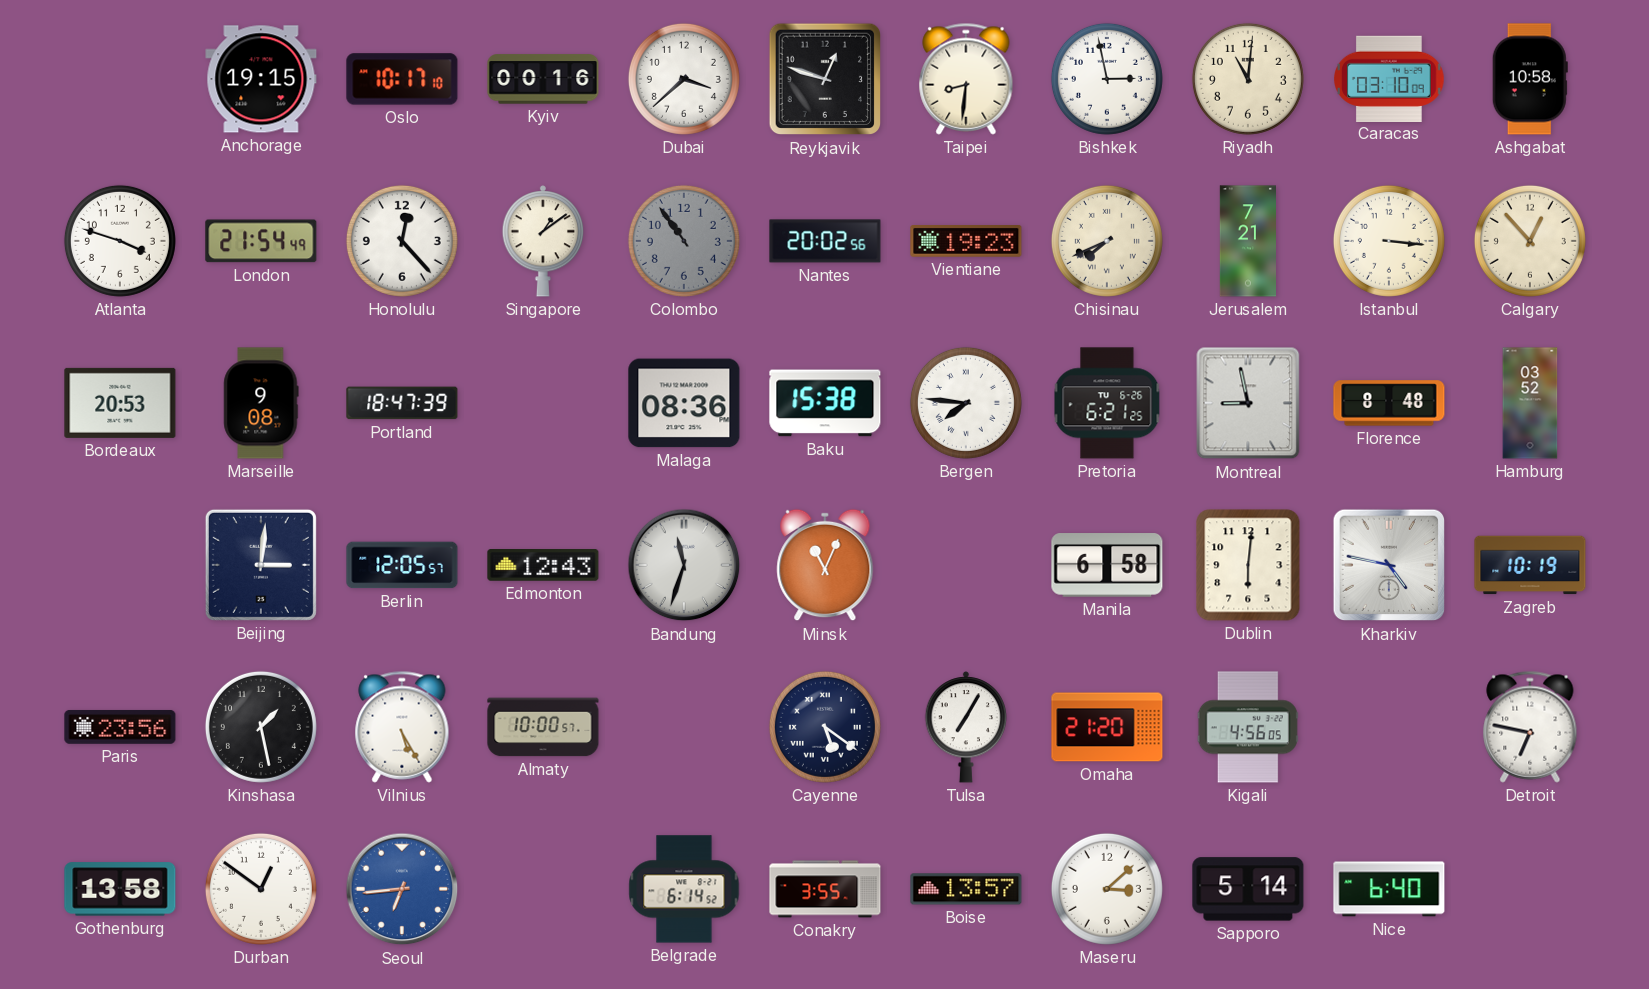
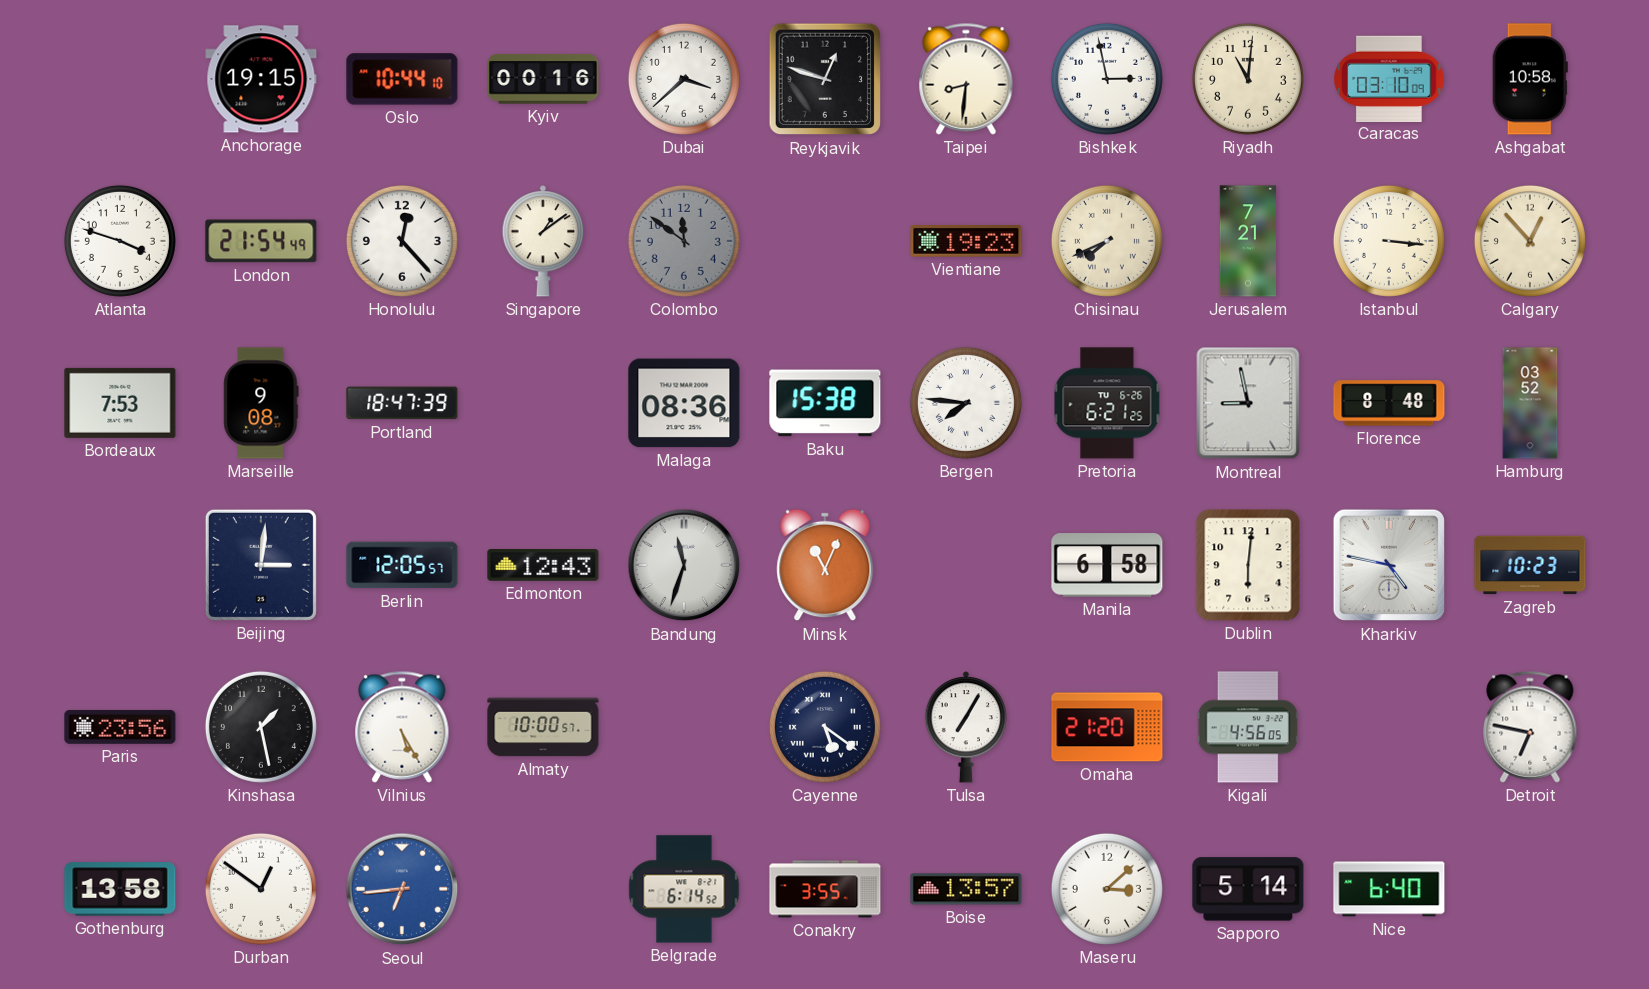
Oslo: 10:17 -> 10:44
Colombo: 10:54 -> 11:51
Nantes: 20:02 -> none
Bordeaux: 20:53 -> 7:53
Zagreb: 10:19 -> 10:23
